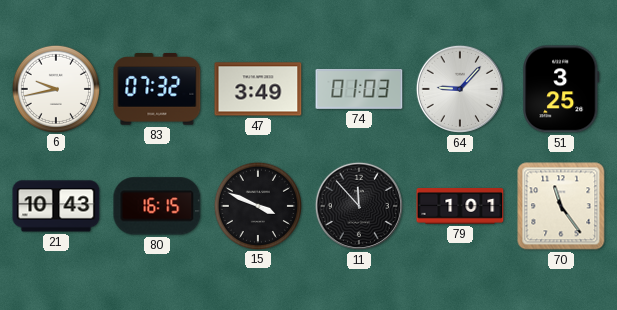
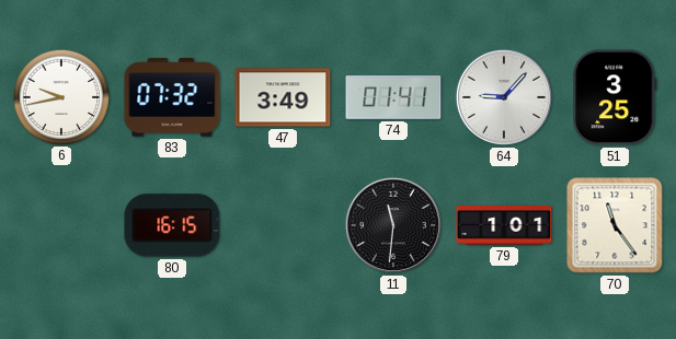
74: 01:03 -> 01:41
21: 10:43 -> none
15: 3:49 -> none
11: 11:53 -> 11:31
